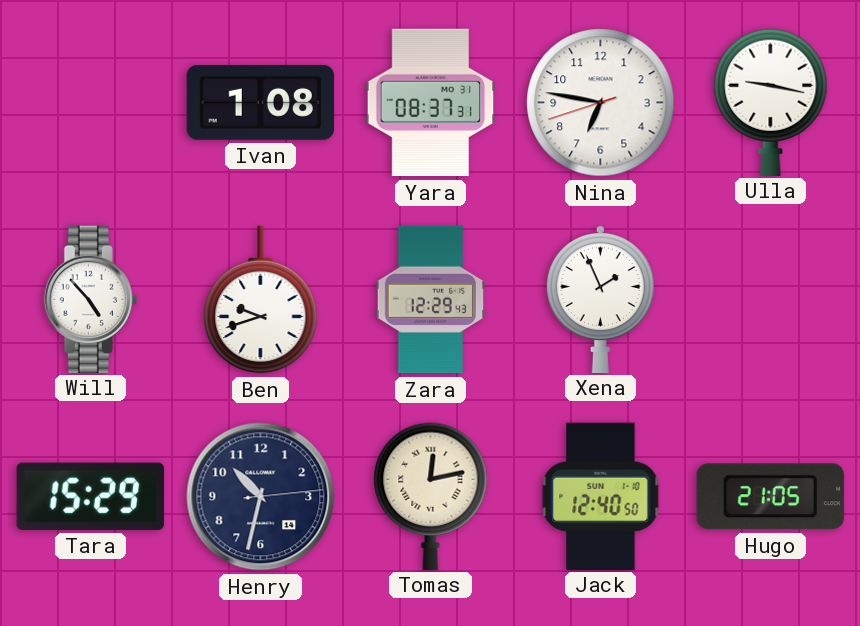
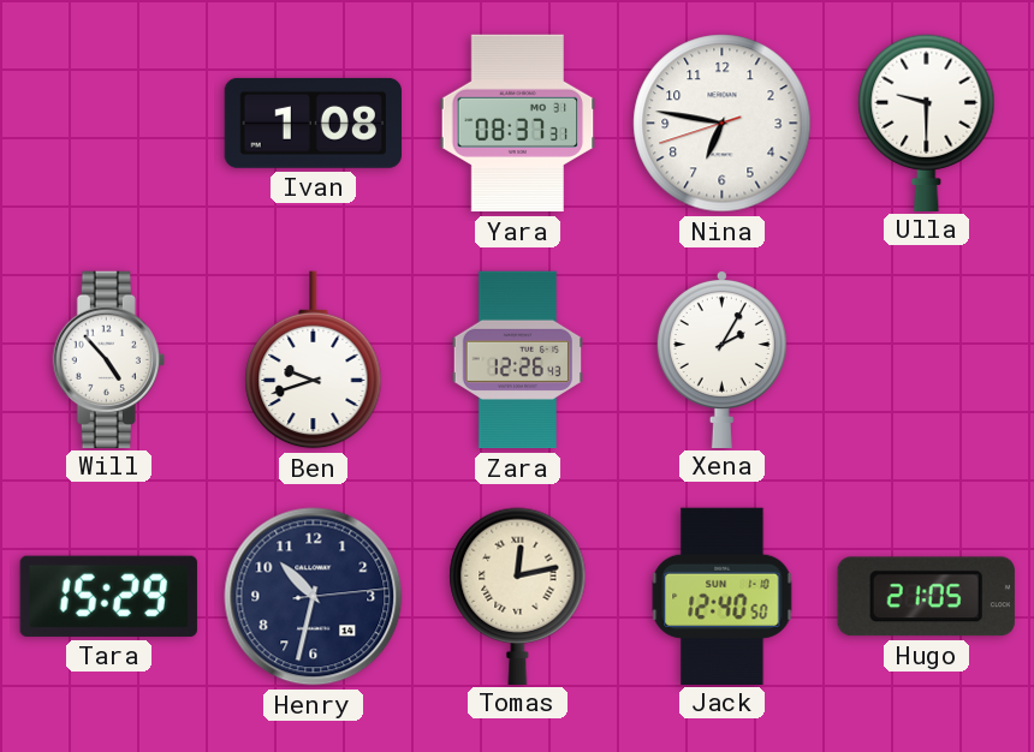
Ulla: 9:17 -> 9:30
Zara: 12:29 -> 12:26
Xena: 1:56 -> 2:05
